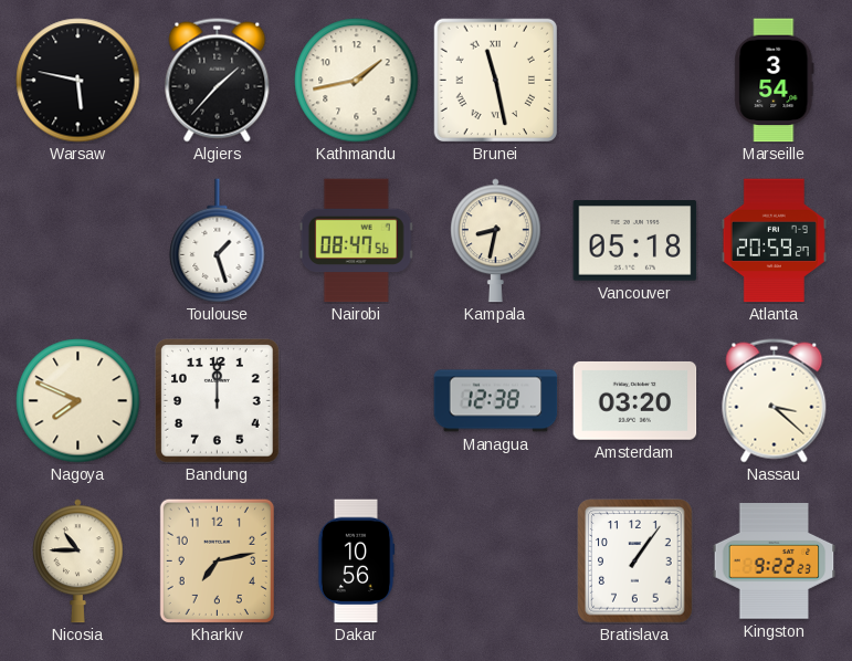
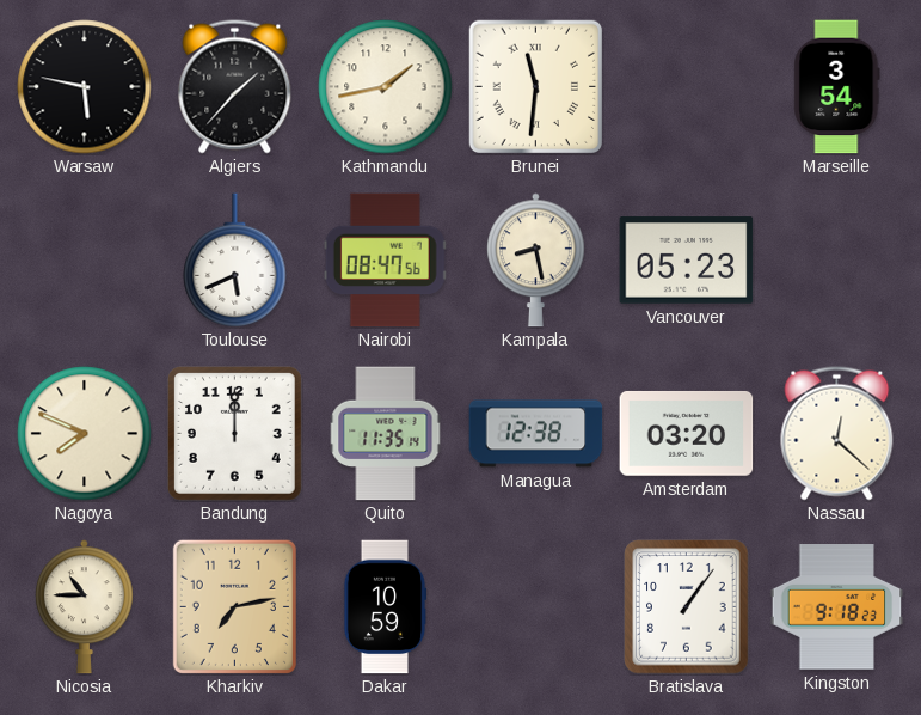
Brunei: 11:28 -> 11:31
Toulouse: 1:27 -> 5:41
Kampala: 8:32 -> 8:28
Vancouver: 05:18 -> 05:23
Atlanta: 20:59 -> none
Quito: none -> 11:35
Nassau: 3:22 -> 12:22
Dakar: 10:56 -> 10:59
Kingston: 9:22 -> 9:18
